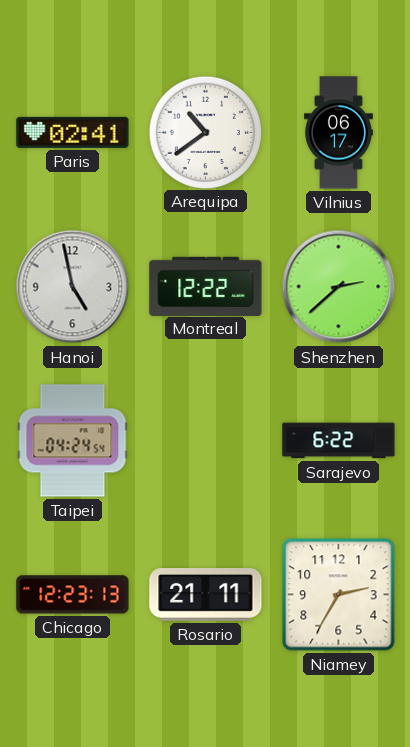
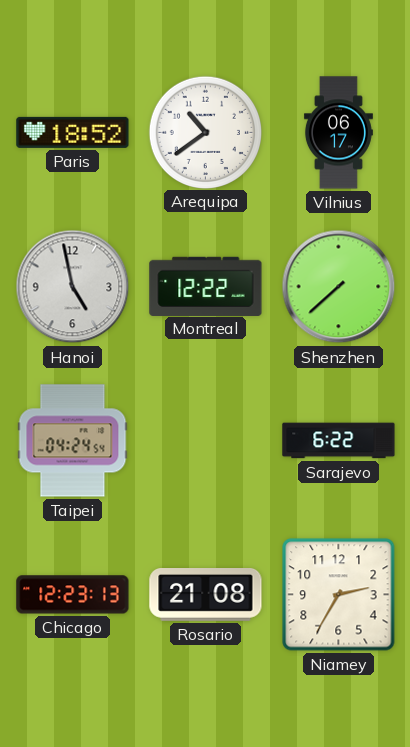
Paris: 02:41 -> 18:52
Shenzhen: 2:38 -> 7:38
Rosario: 21:11 -> 21:08
